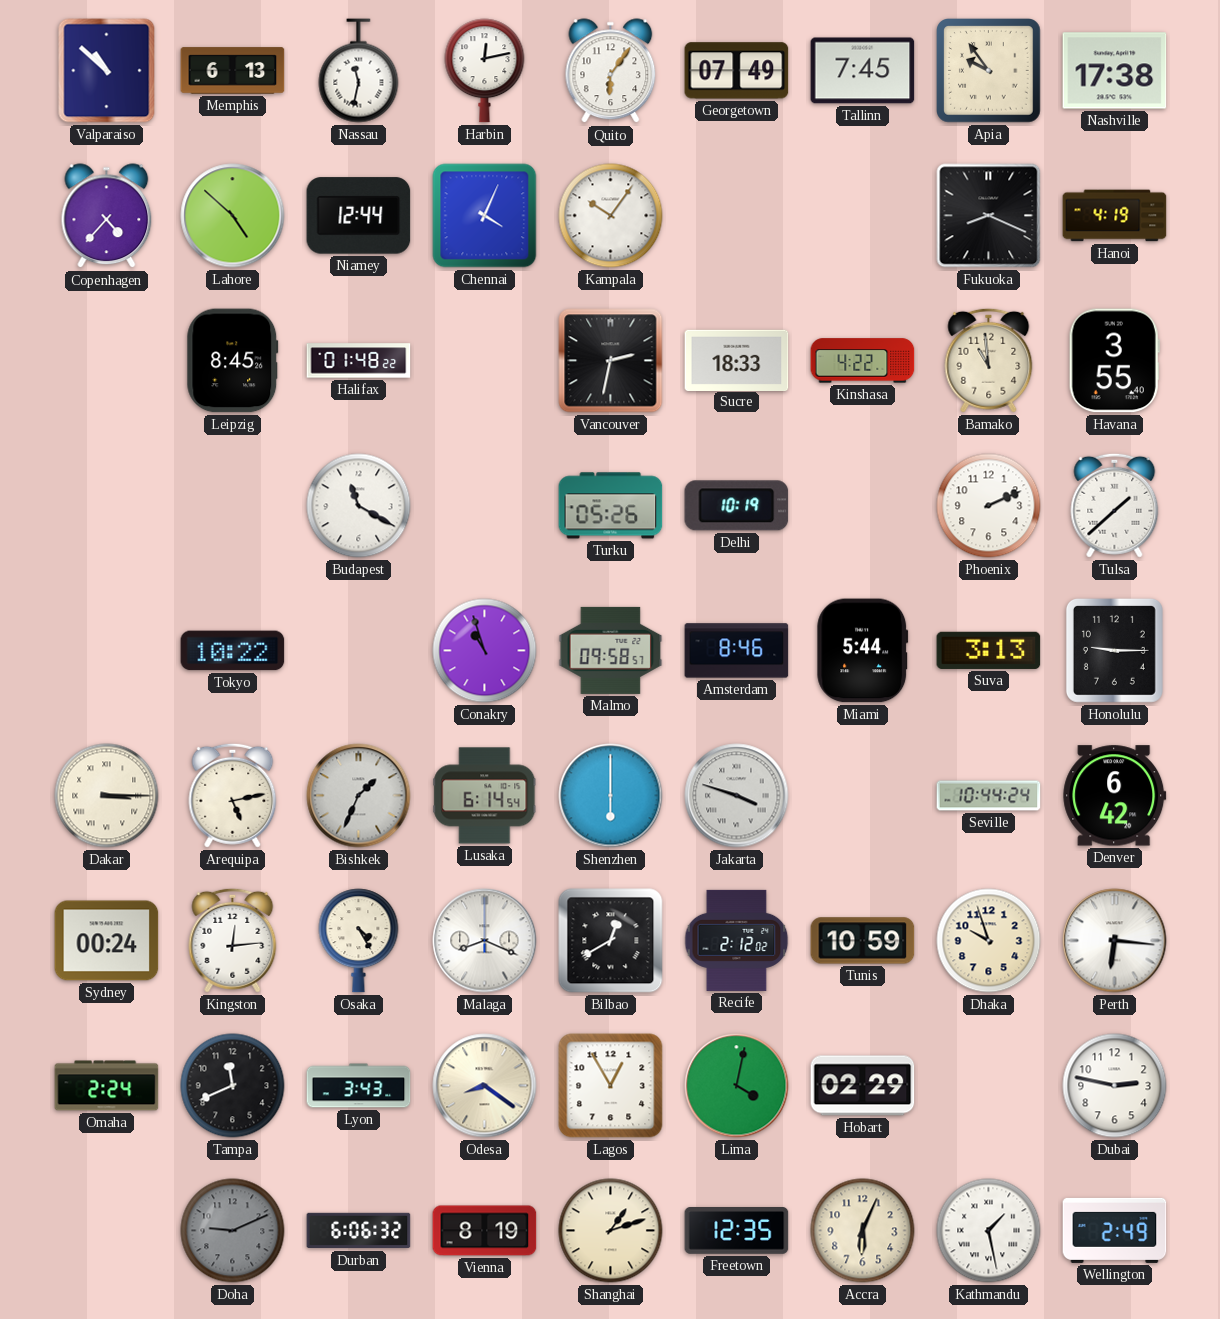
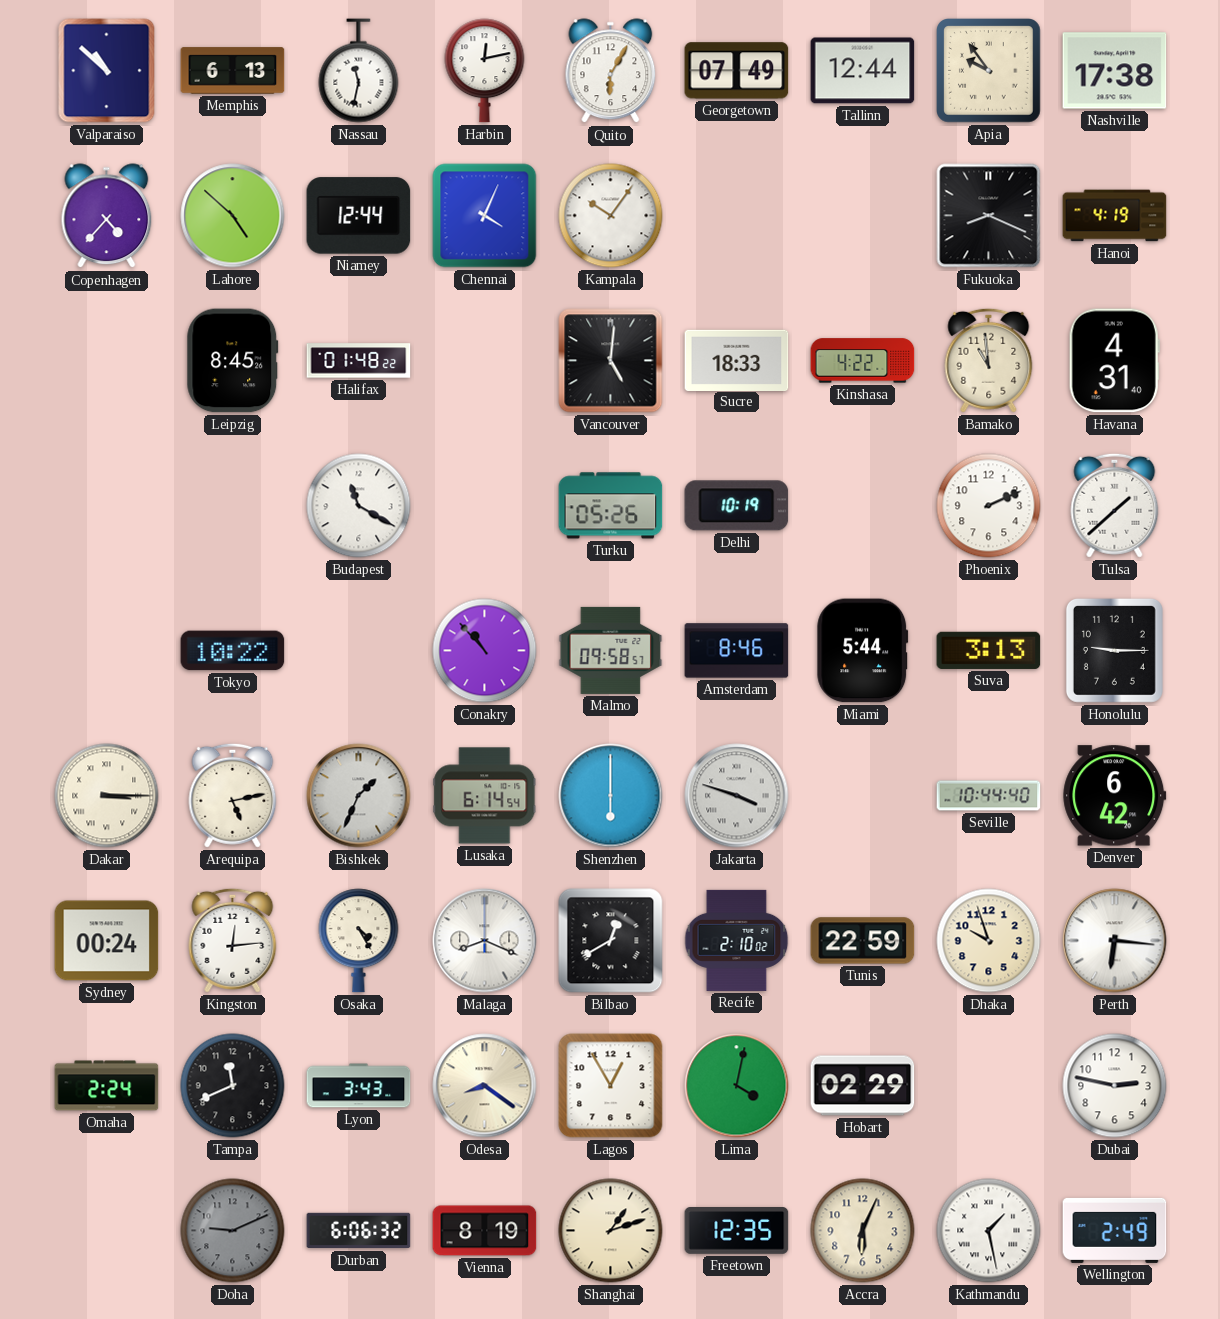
Quito: 6:06 -> 6:05
Tallinn: 7:45 -> 12:44
Vancouver: 2:32 -> 5:01
Havana: 3:55 -> 4:31
Conakry: 10:57 -> 10:53
Seville: 10:44:24 -> 10:44:40
Recife: 2:12 -> 2:10
Tunis: 10:59 -> 22:59
